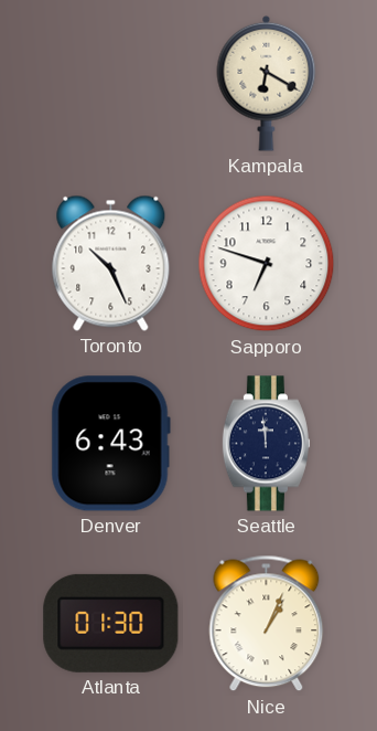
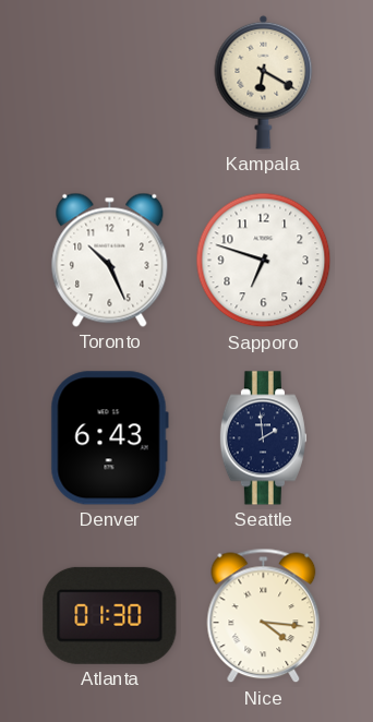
Seattle: 11:59 -> 1:59
Nice: 1:04 -> 4:16
